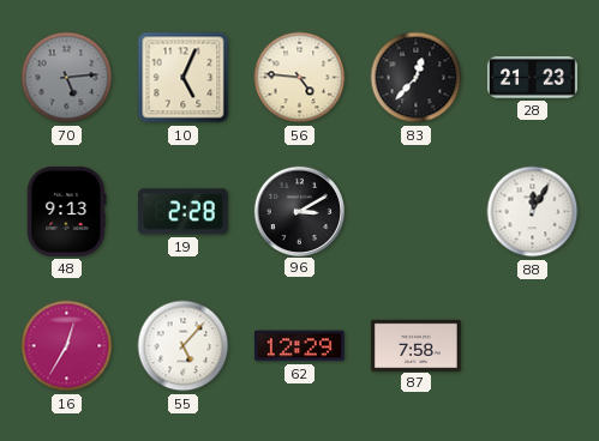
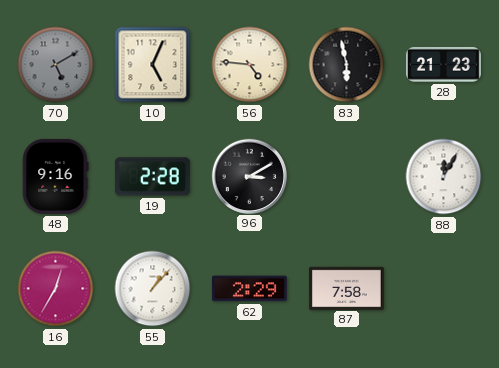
70: 5:14 -> 5:10
83: 12:37 -> 5:58
48: 9:13 -> 9:16
55: 5:07 -> 1:07
62: 12:29 -> 2:29
